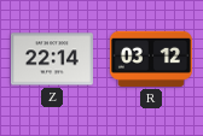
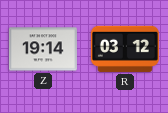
Z: 22:14 -> 19:14
